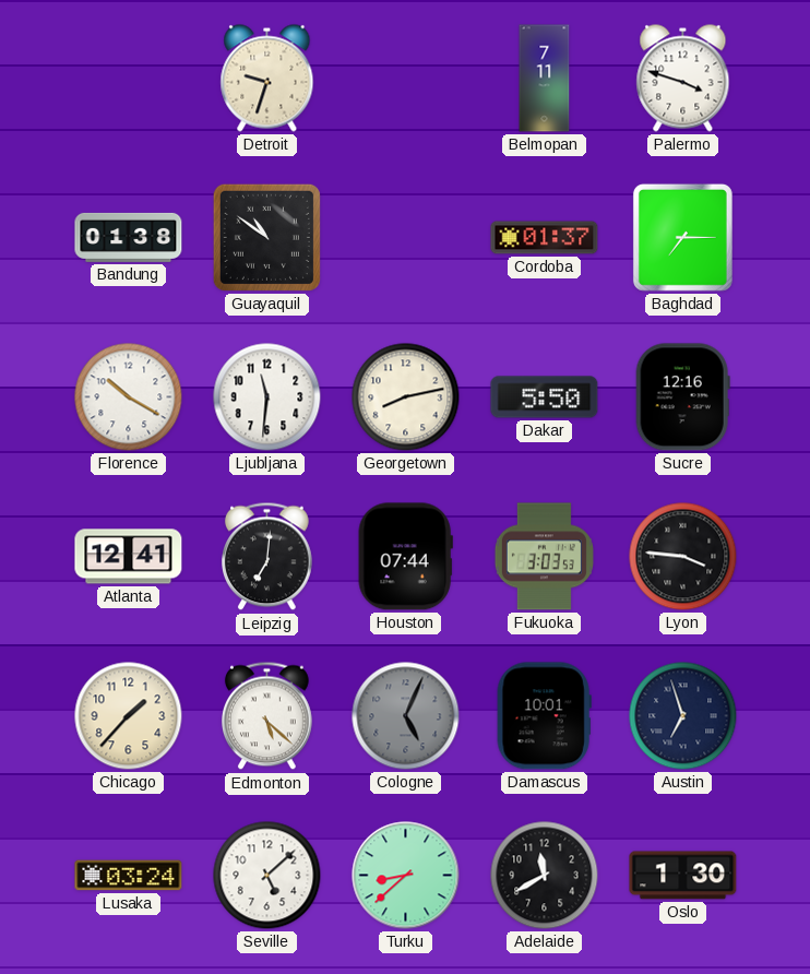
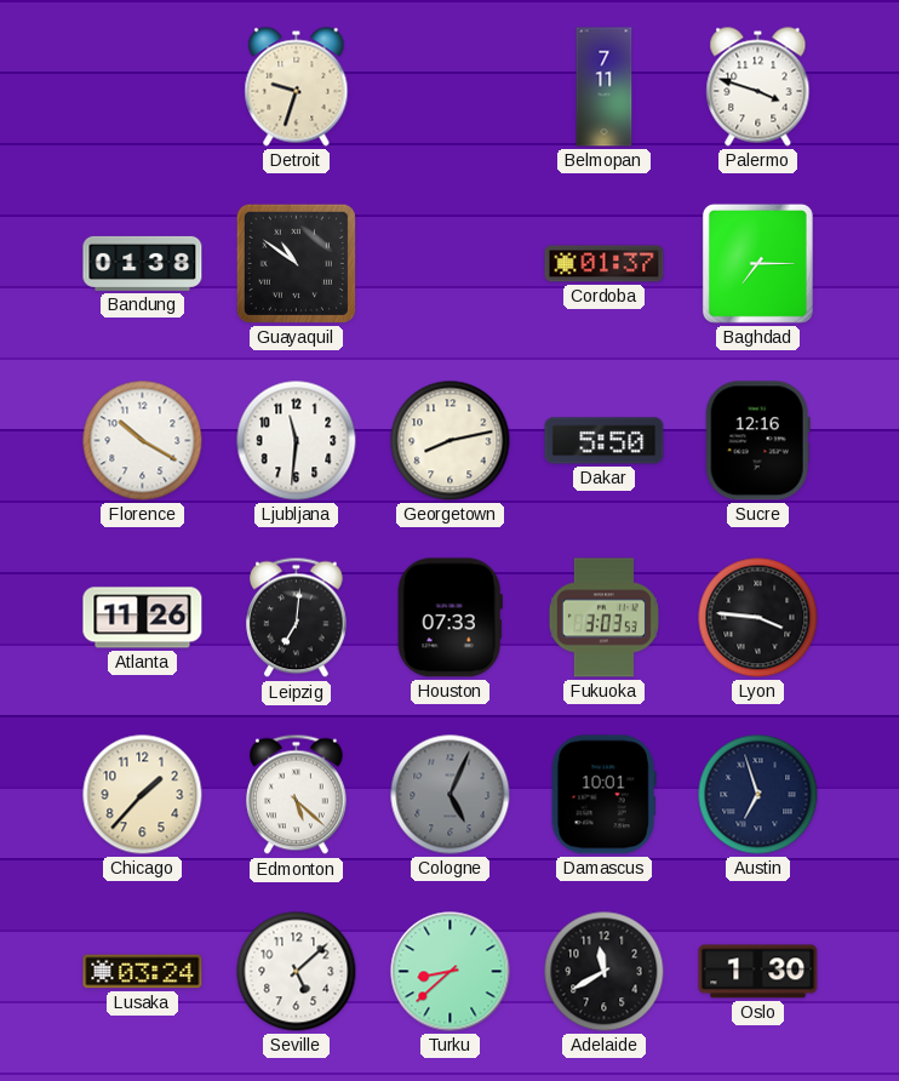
Atlanta: 12:41 -> 11:26
Houston: 07:44 -> 07:33
